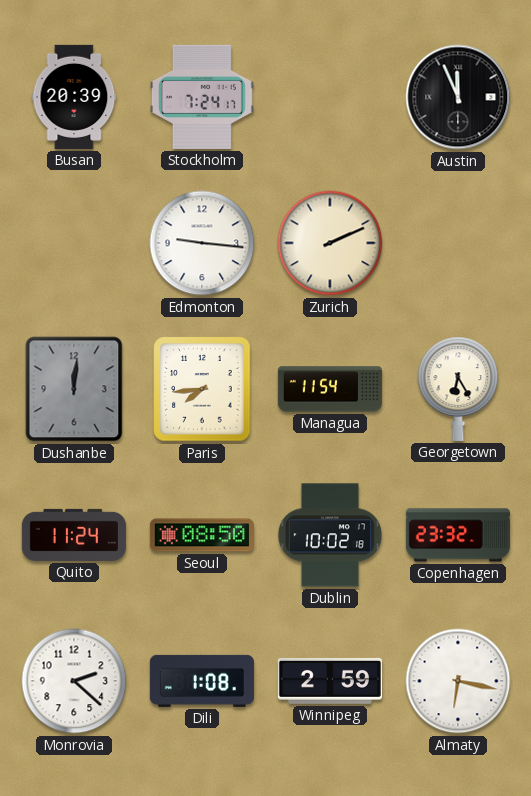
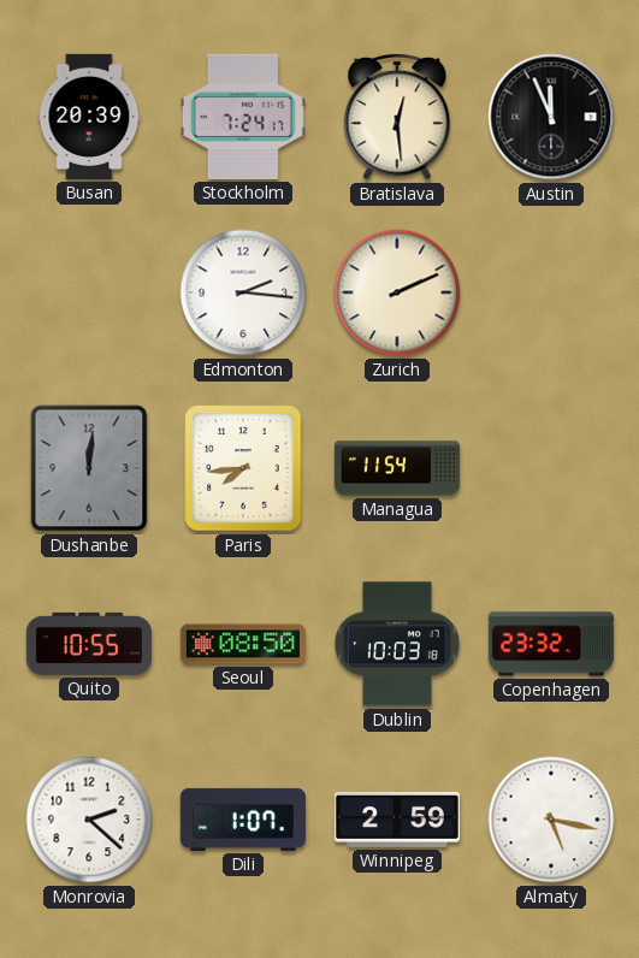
Bratislava: none -> 12:29
Edmonton: 9:16 -> 2:16
Georgetown: 6:25 -> none
Quito: 11:24 -> 10:55
Dublin: 10:02 -> 10:03
Dili: 1:08 -> 1:07
Almaty: 6:17 -> 5:17
